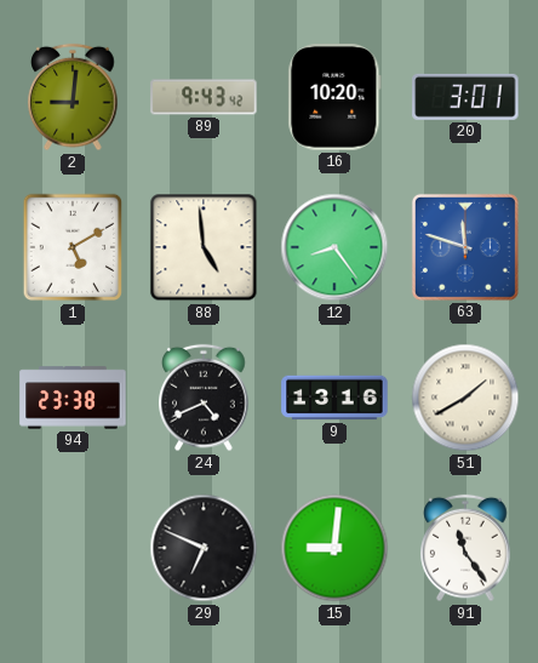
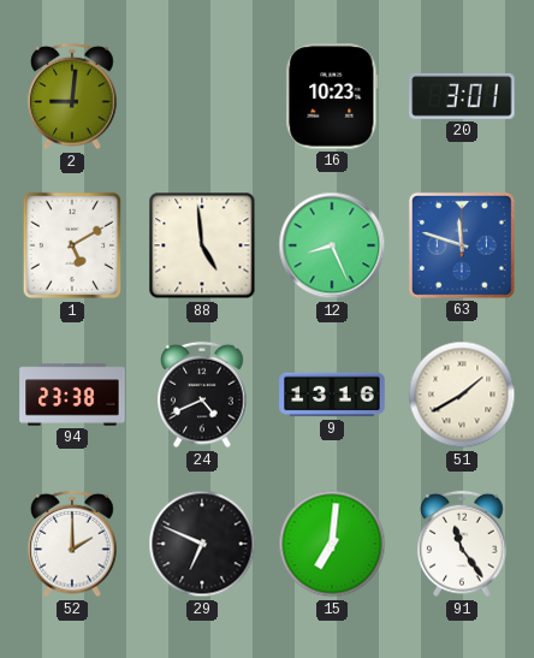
89: 9:43 -> none
16: 10:20 -> 10:23
12: 8:24 -> 8:26
52: none -> 2:00
15: 9:01 -> 7:01
